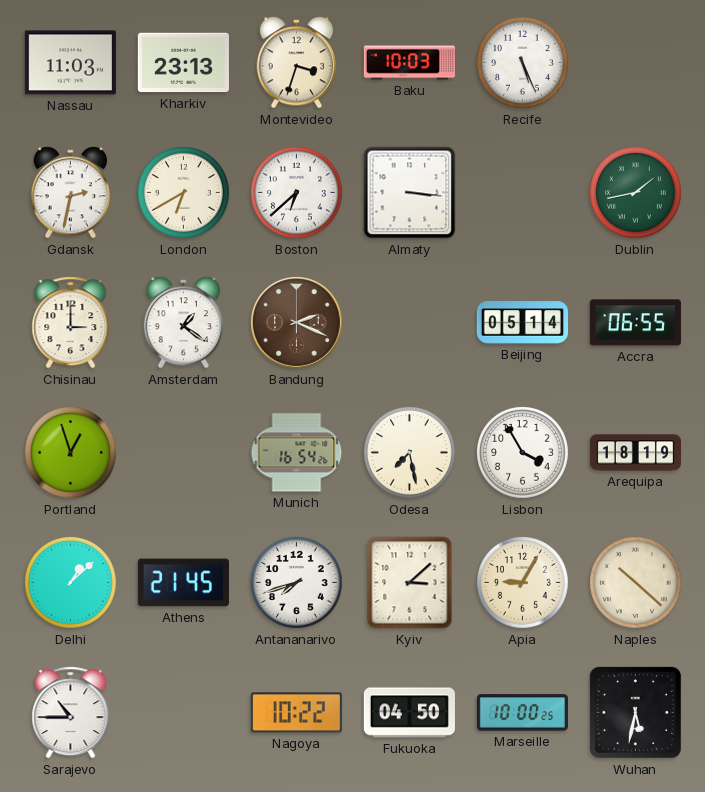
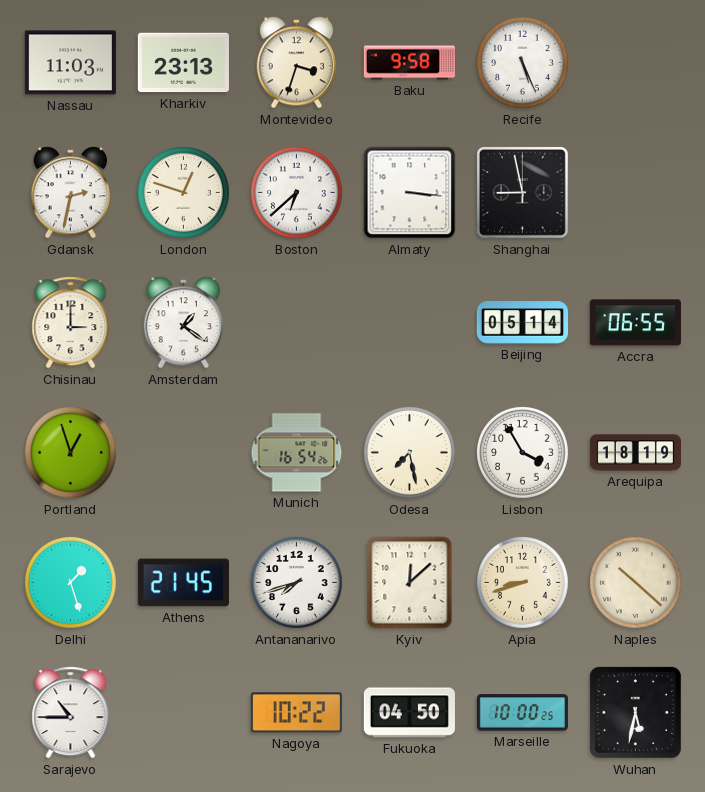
Baku: 10:03 -> 9:58
London: 6:40 -> 12:48
Shanghai: none -> 8:58
Dublin: 1:43 -> none
Bandung: 2:19 -> none
Delhi: 1:08 -> 1:27
Kyiv: 3:08 -> 12:08
Apia: 9:05 -> 8:42
